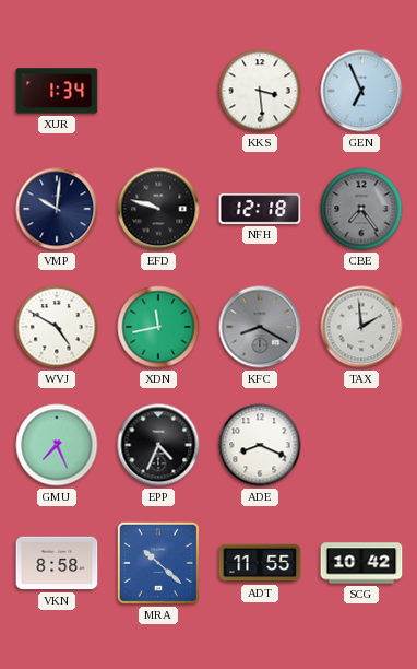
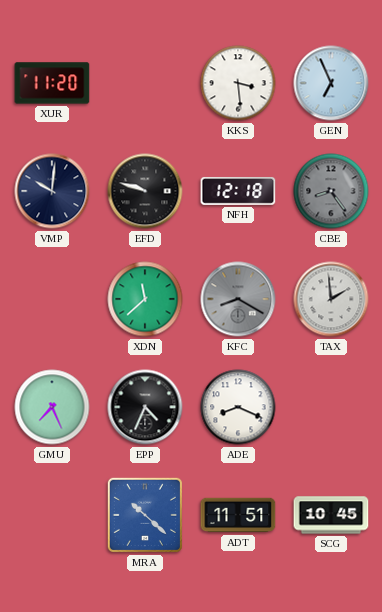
XUR: 1:34 -> 11:20
CBE: 7:24 -> 8:24
WVJ: 4:50 -> none
XDN: 11:43 -> 11:38
VKN: 8:58 -> none
ADT: 11:55 -> 11:51
SCG: 10:42 -> 10:45
